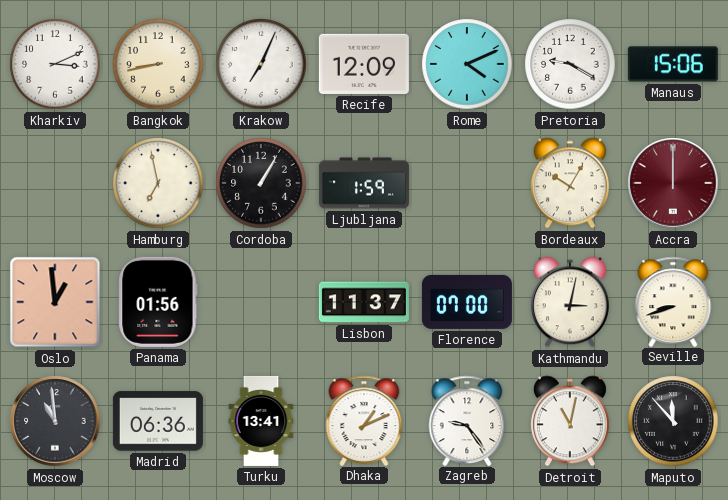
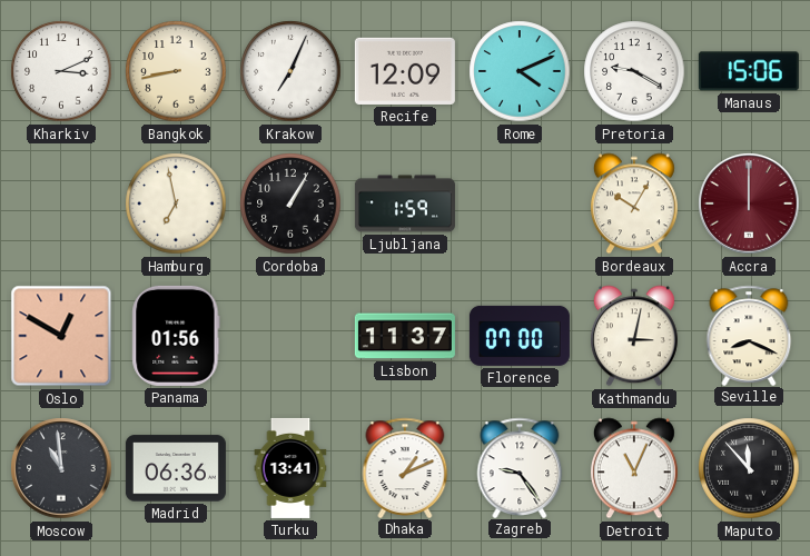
Oslo: 12:59 -> 12:50
Seville: 8:42 -> 8:19
Detroit: 11:02 -> 11:04
